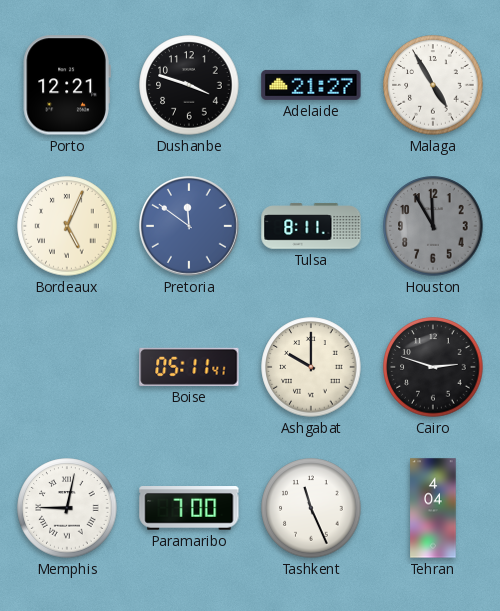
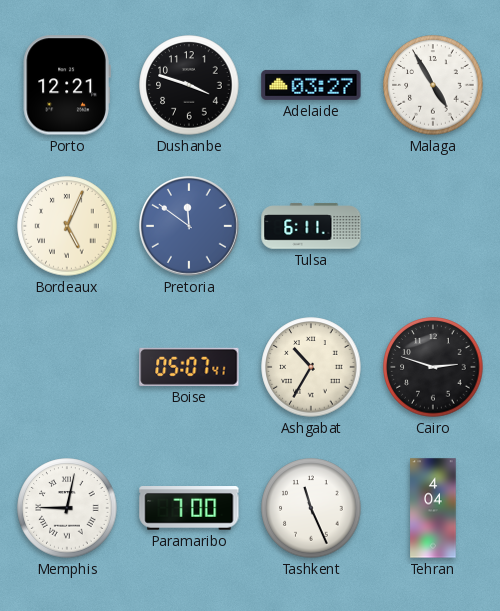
Adelaide: 21:27 -> 03:27
Tulsa: 8:11 -> 6:11
Houston: 11:55 -> none
Boise: 05:11 -> 05:07
Ashgabat: 10:00 -> 10:35
